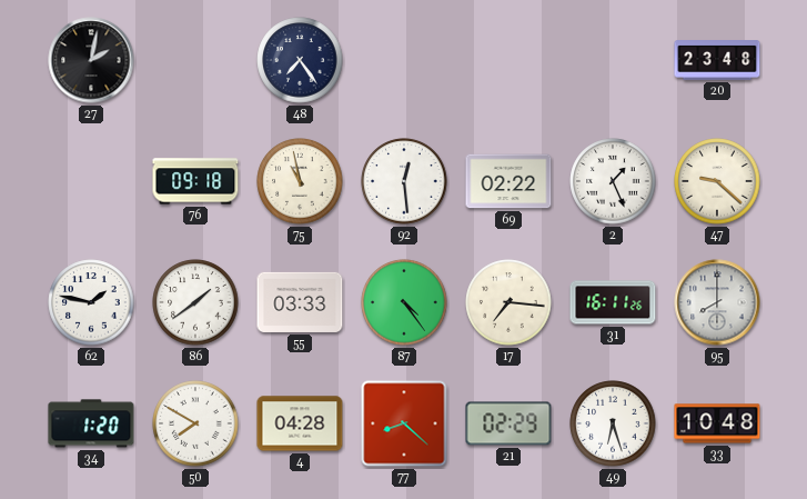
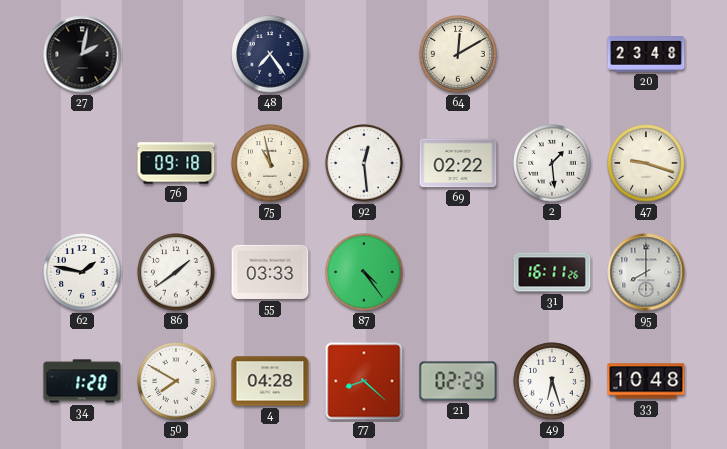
64: none -> 12:10
2: 1:26 -> 1:29
47: 9:22 -> 9:18
17: 7:16 -> none
